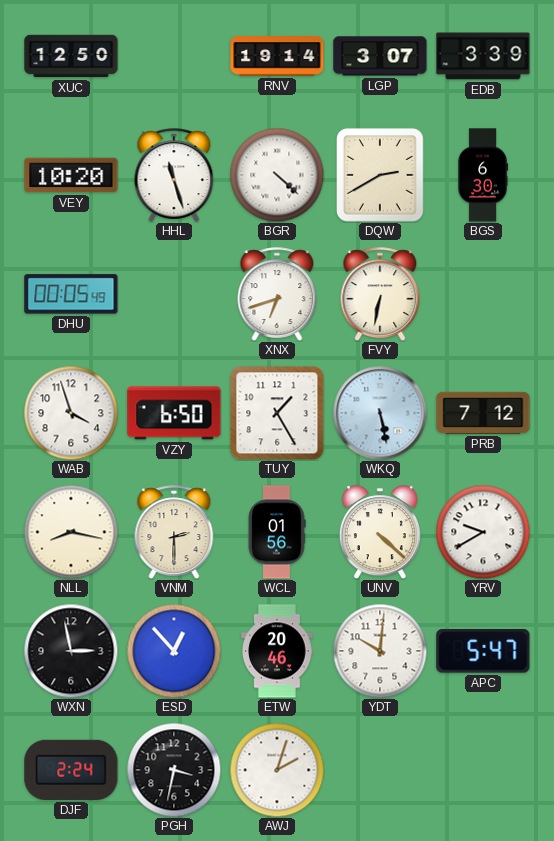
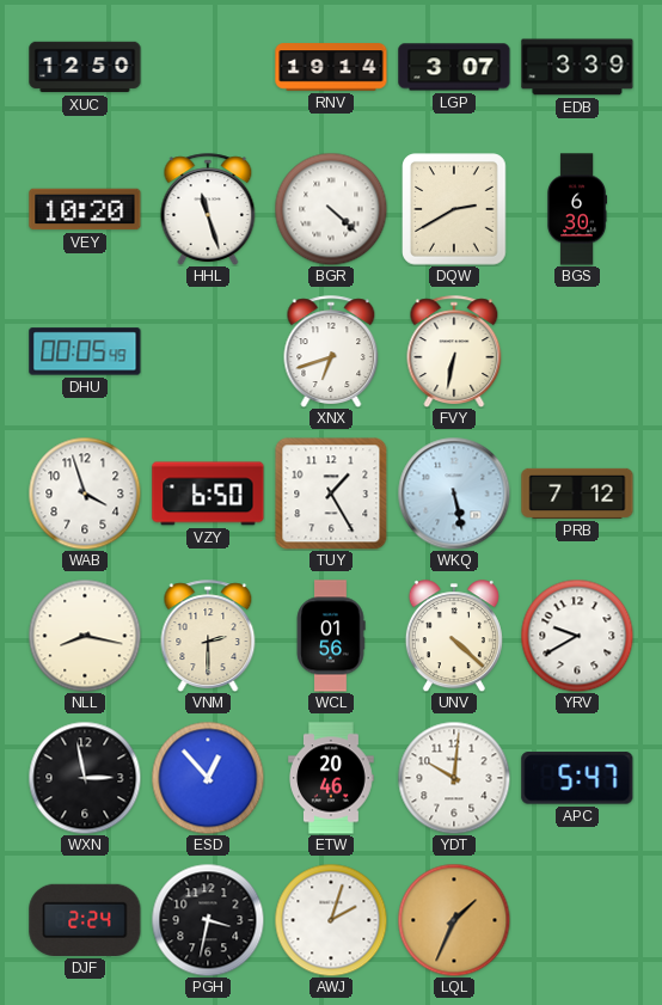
LQL: none -> 1:34
